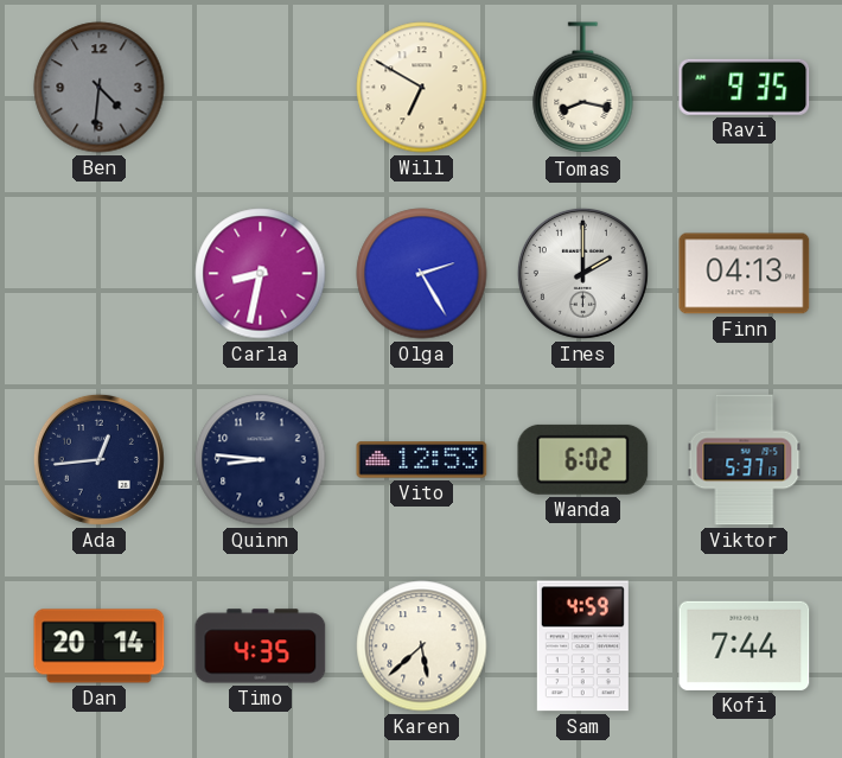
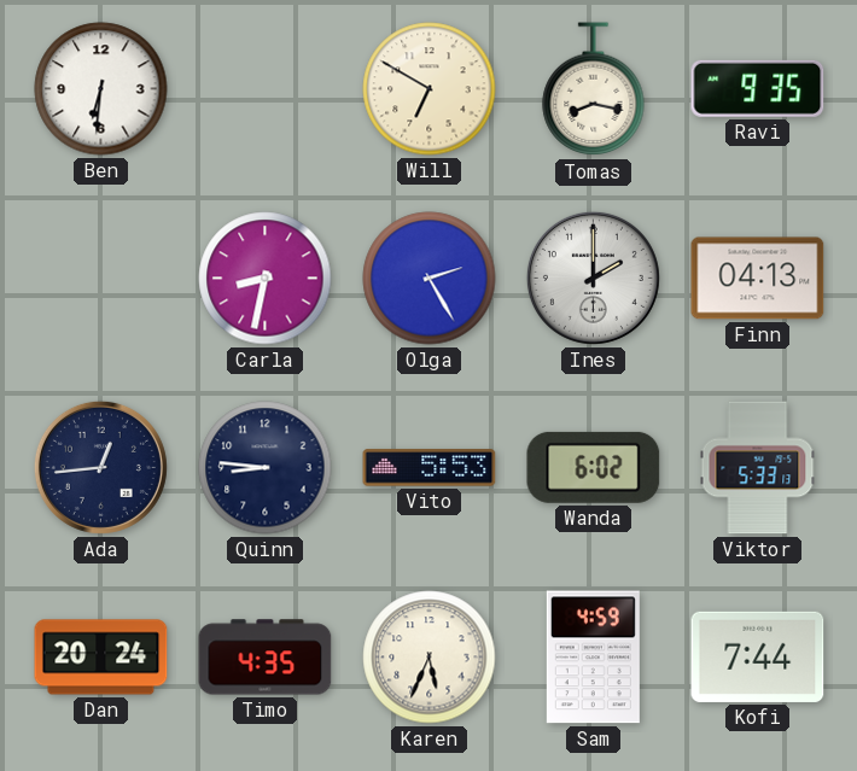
Ben: 4:31 -> 6:31
Ben dial: grey -> white
Vito: 12:53 -> 5:53
Viktor: 5:37 -> 5:33
Dan: 20:14 -> 20:24
Karen: 5:38 -> 5:34
